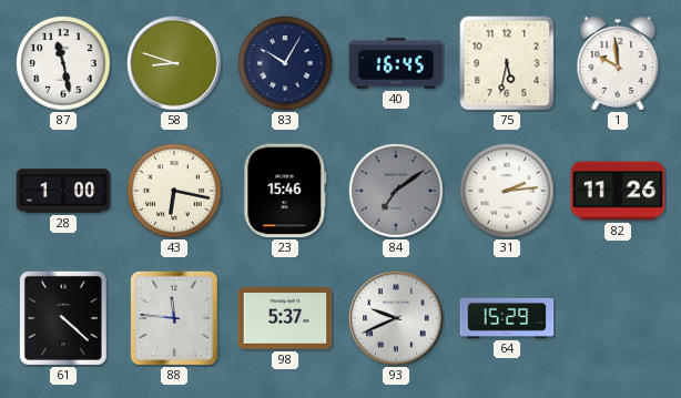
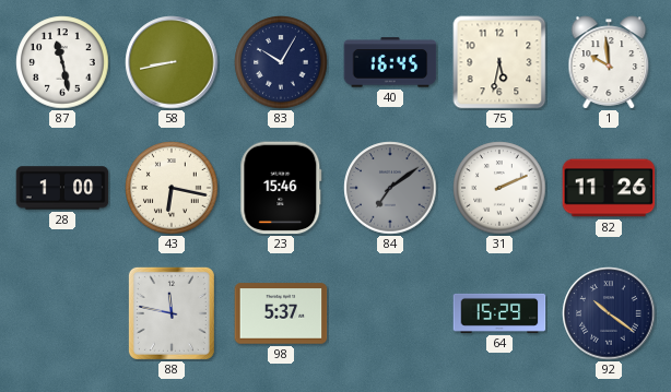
58: 8:48 -> 8:43
31: 2:14 -> 2:11
61: 4:22 -> none
88: 11:46 -> 11:47
93: 9:41 -> none
92: none -> 10:21
